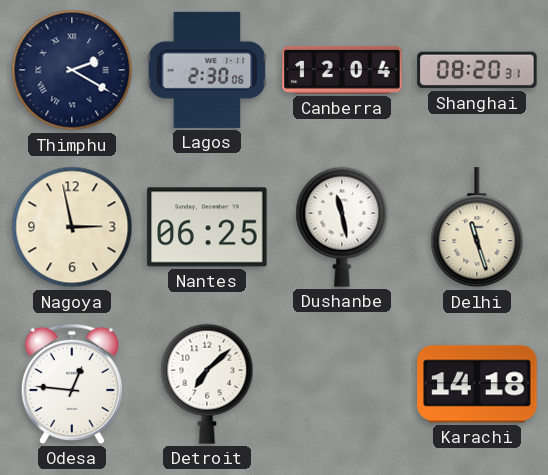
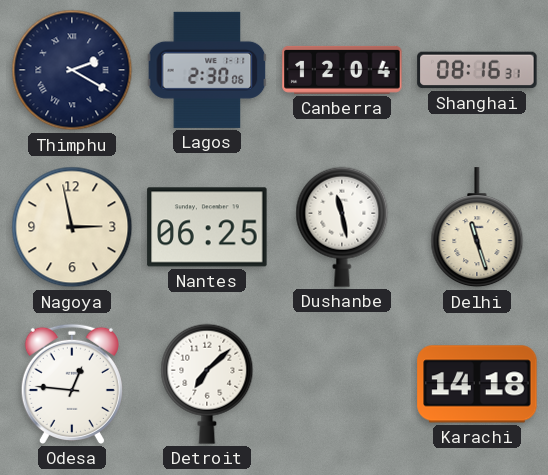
Shanghai: 08:20 -> 08:16
